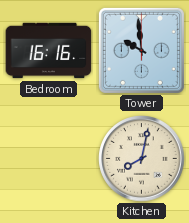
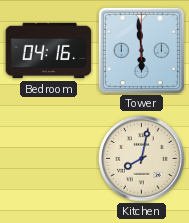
Bedroom: 16:16 -> 04:16
Tower: 9:59 -> 5:59
